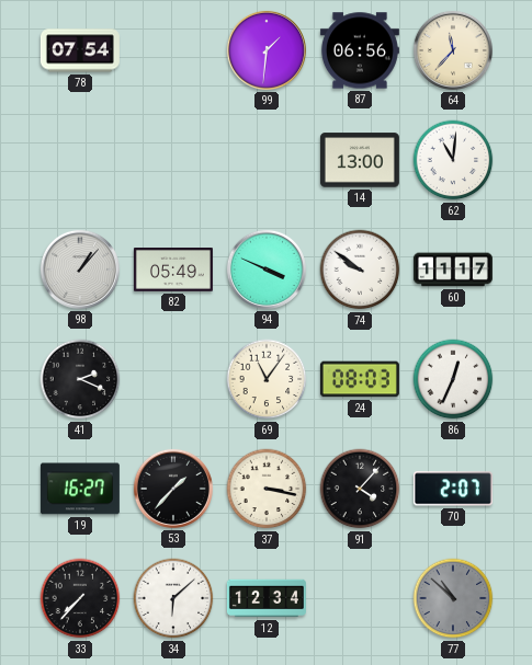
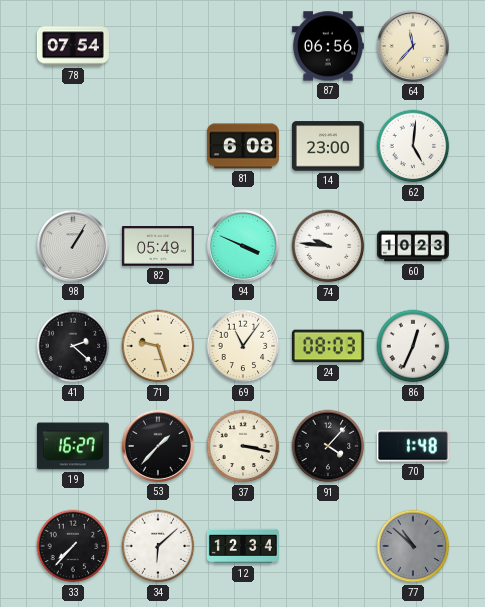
99: 1:31 -> none
81: none -> 6:08
14: 13:00 -> 23:00
62: 11:01 -> 5:01
98: 1:07 -> 1:05
74: 9:51 -> 9:46
60: 11:17 -> 10:23
41: 2:19 -> 2:22
71: none -> 9:27
70: 2:07 -> 1:48
